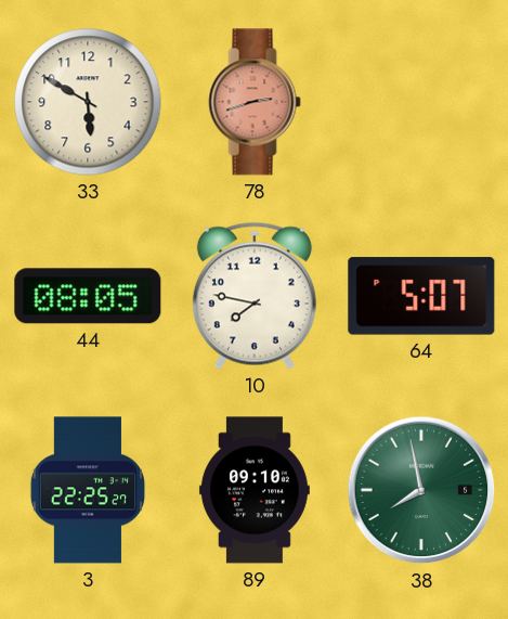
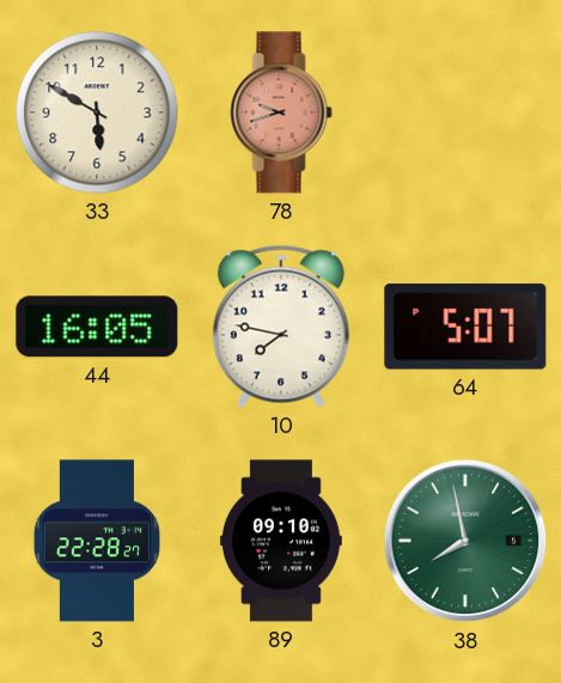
78: 2:42 -> 9:42
44: 08:05 -> 16:05
3: 22:25 -> 22:28
